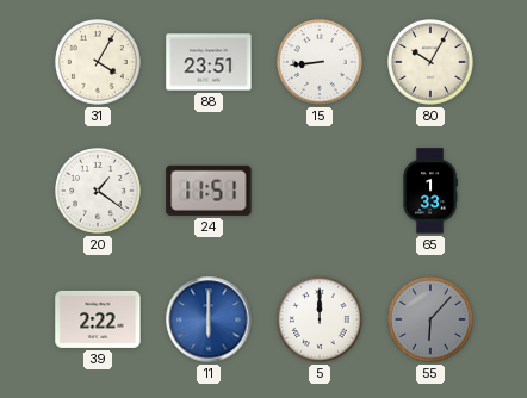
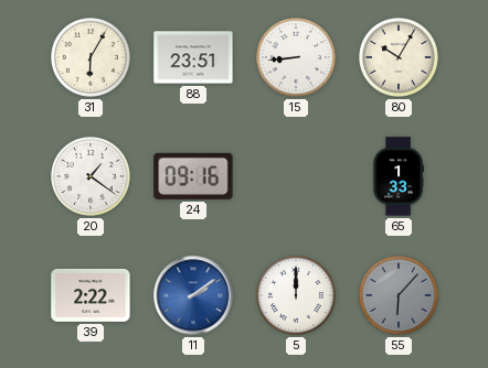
31: 4:05 -> 6:05
24: 11:51 -> 09:16
11: 6:00 -> 2:09
